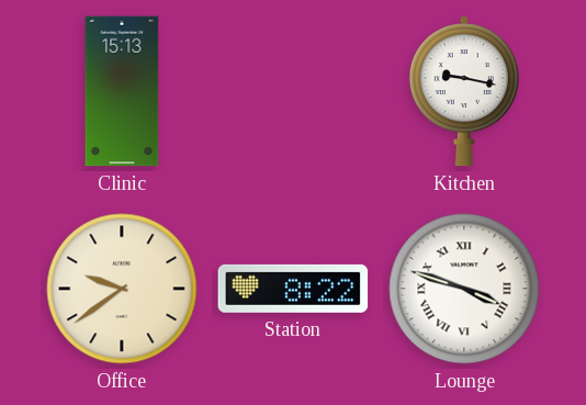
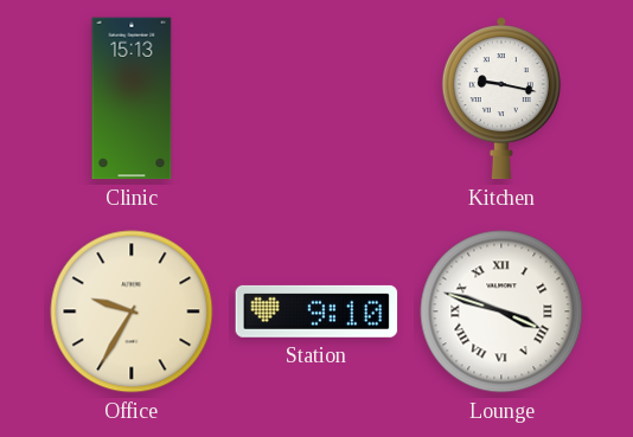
Office: 9:39 -> 9:35
Station: 8:22 -> 9:10
